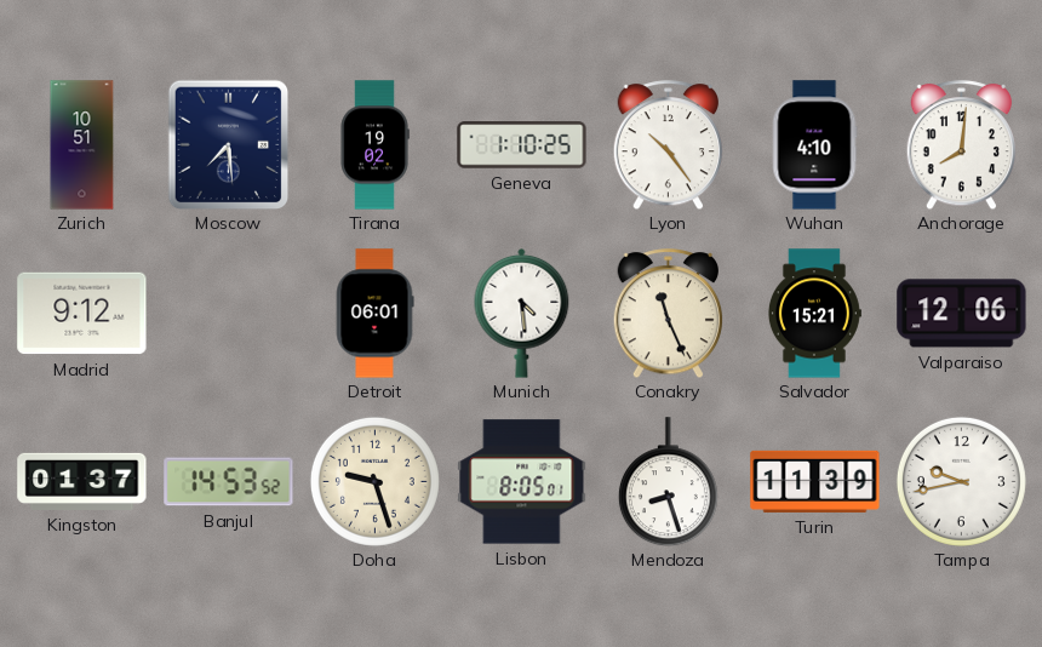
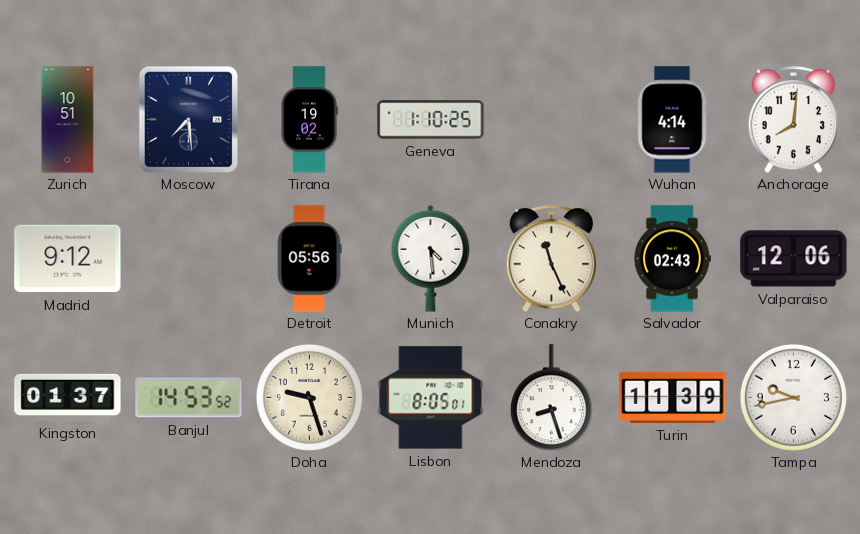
Lyon: 10:24 -> none
Wuhan: 4:10 -> 4:14
Detroit: 06:01 -> 05:56
Salvador: 15:21 -> 02:43
